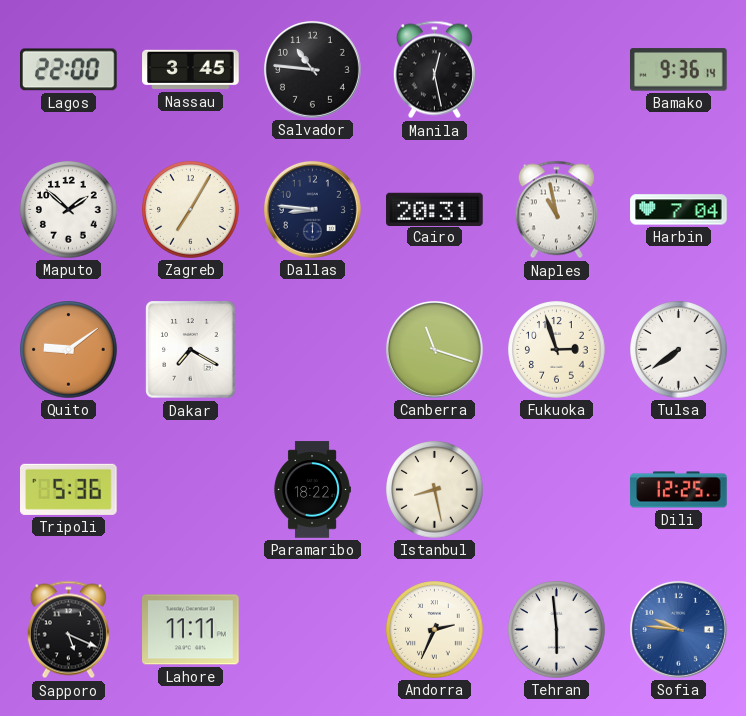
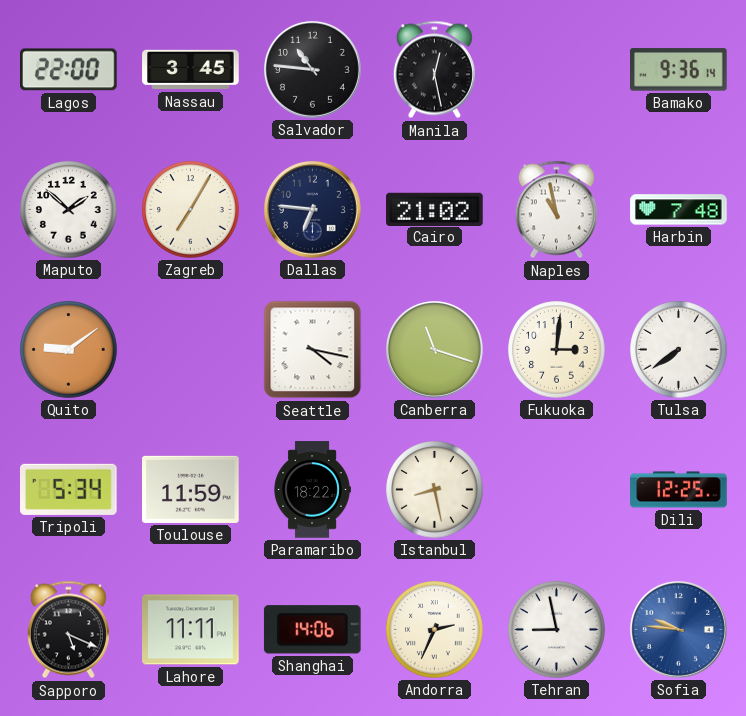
Dallas: 8:46 -> 6:46
Cairo: 20:31 -> 21:02
Harbin: 7:04 -> 7:48
Dakar: 7:20 -> none
Seattle: none -> 4:17
Fukuoka: 2:57 -> 3:01
Tripoli: 5:36 -> 5:34
Toulouse: none -> 11:59
Shanghai: none -> 14:06
Tehran: 5:59 -> 8:58
